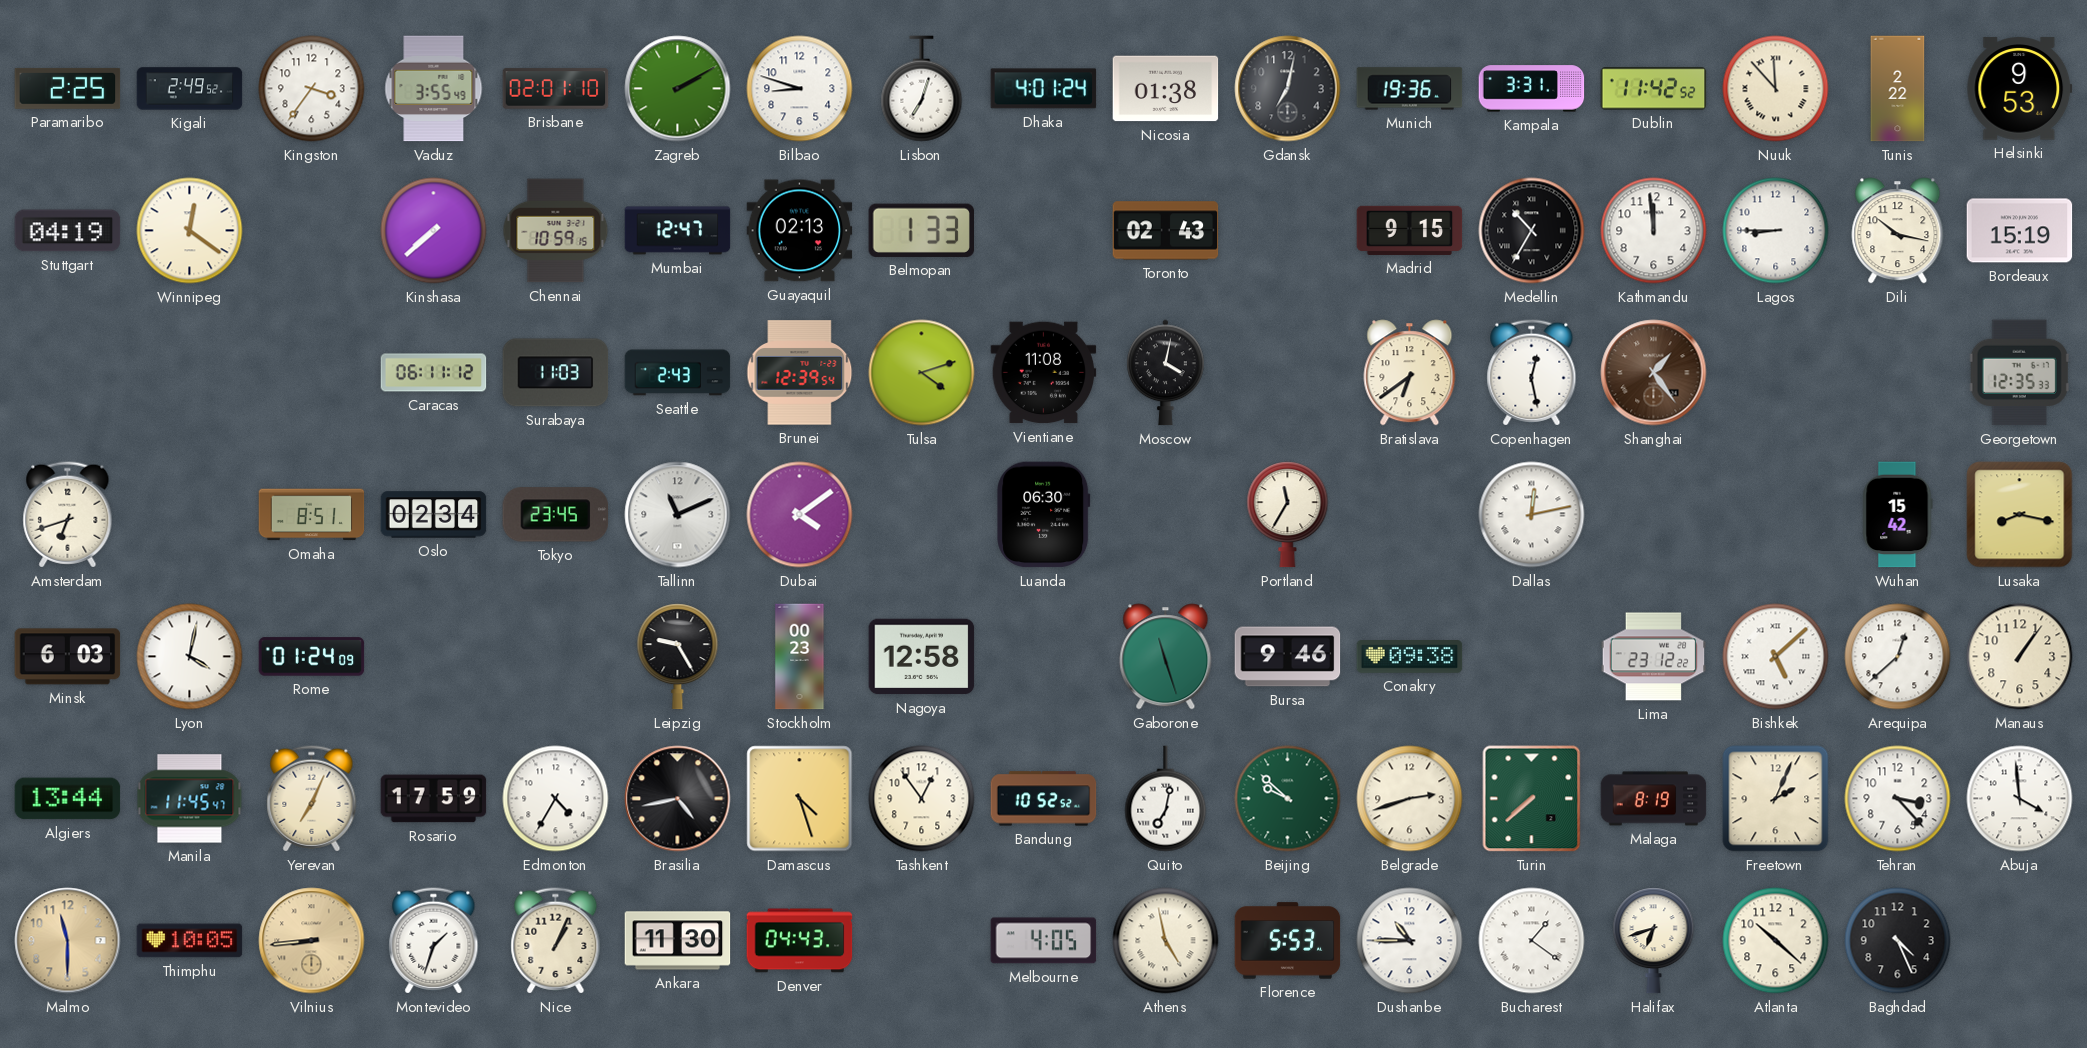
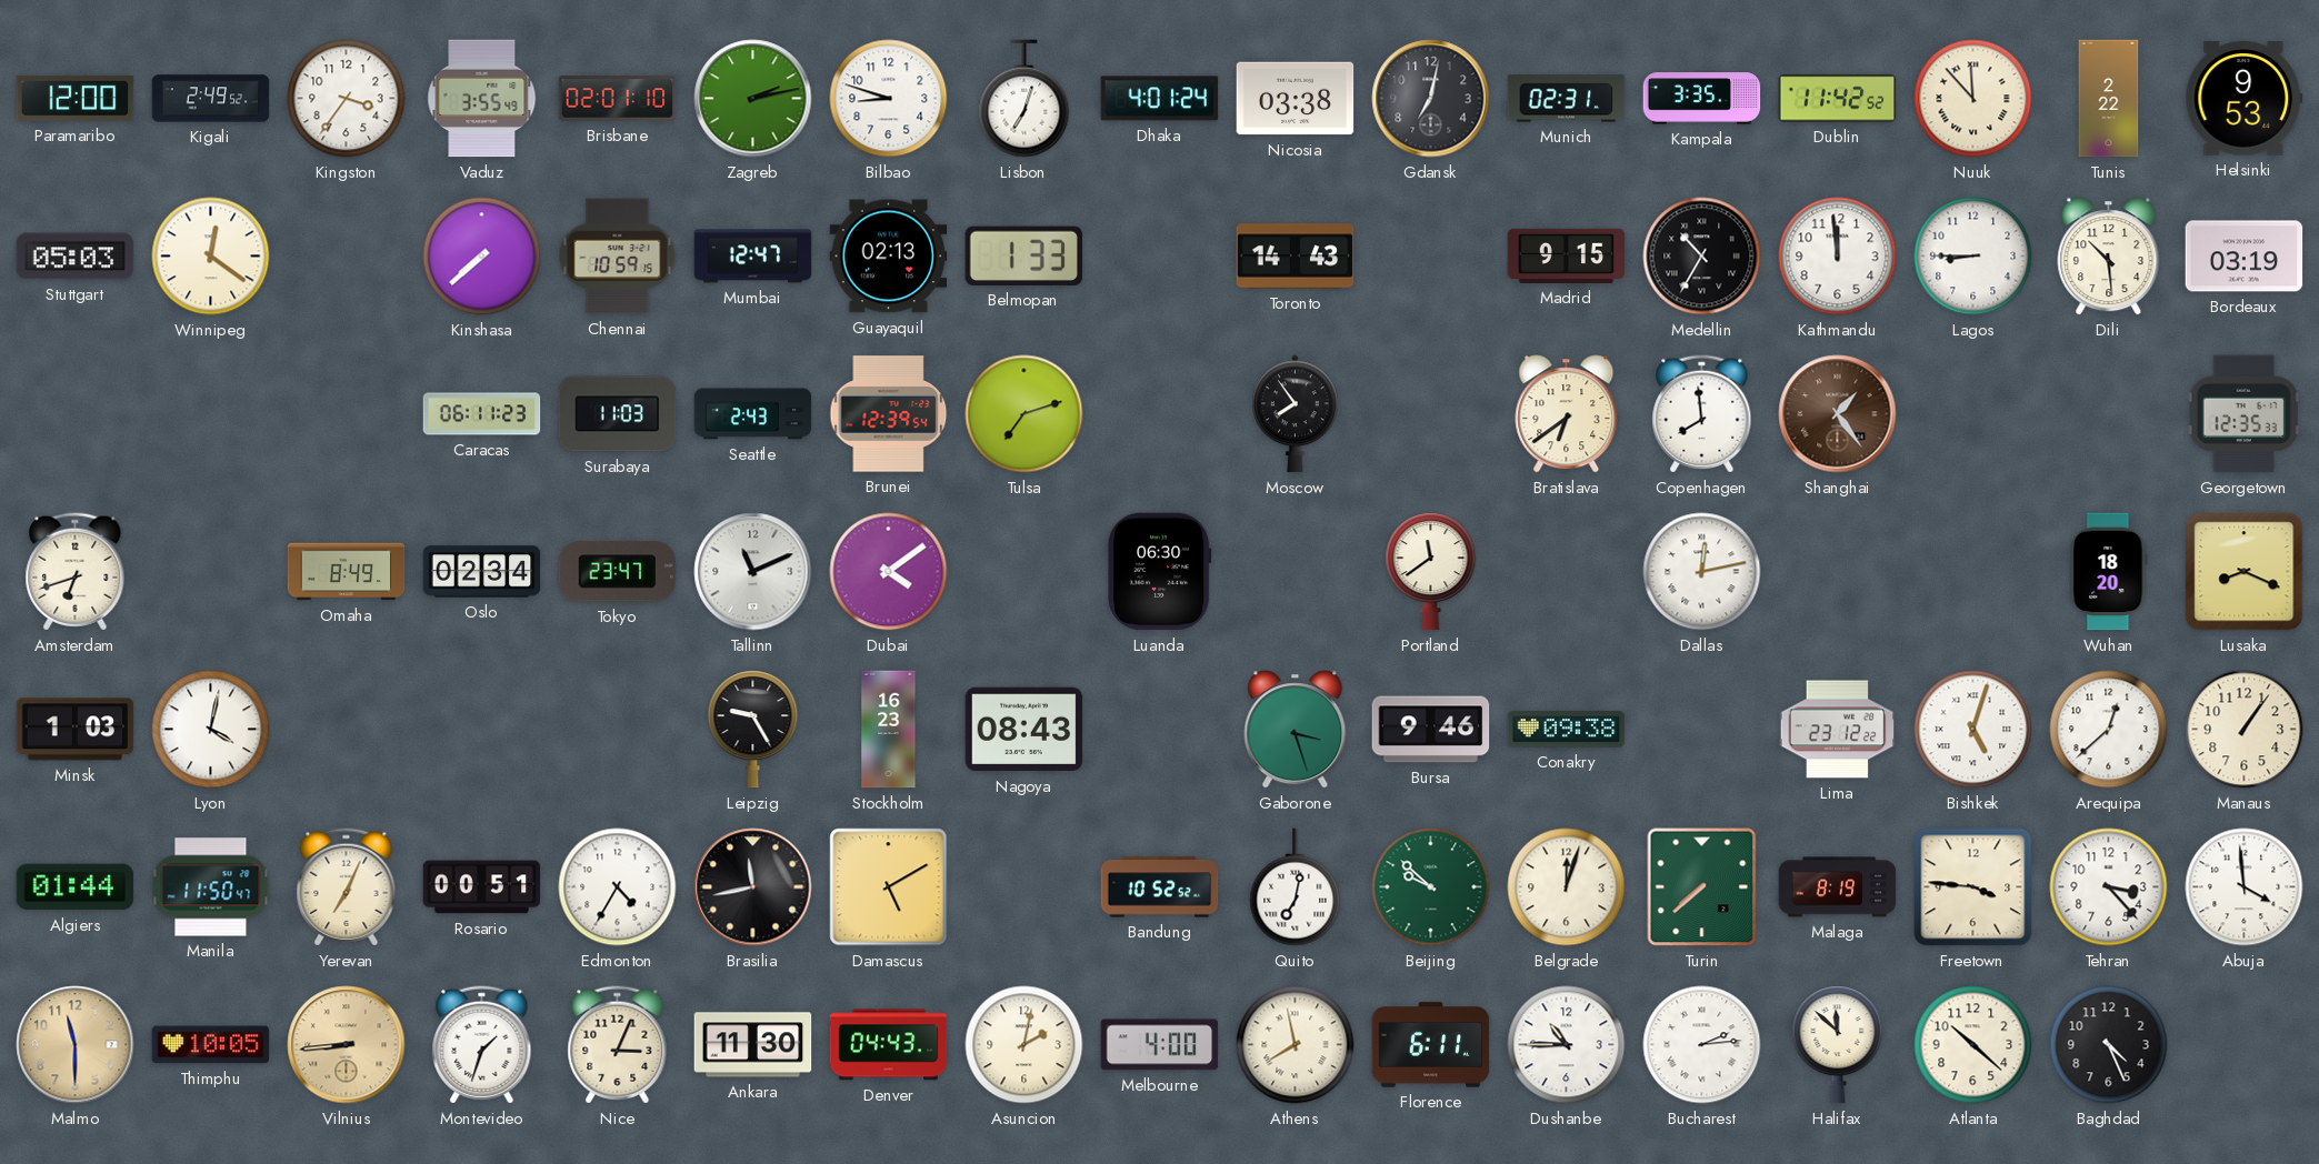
Paramaribo: 2:25 -> 12:00
Zagreb: 2:10 -> 2:13
Nicosia: 01:38 -> 03:38
Munich: 19:36 -> 02:31
Kampala: 3:31 -> 3:35
Stuttgart: 04:19 -> 05:03
Toronto: 02:43 -> 14:43
Dili: 10:17 -> 10:29
Bordeaux: 15:19 -> 03:19
Caracas: 06:11:12 -> 06:11:23
Tulsa: 4:12 -> 7:12
Vientiane: 11:08 -> none
Moscow: 4:02 -> 7:54
Copenhagen: 12:28 -> 7:59
Omaha: 8:51 -> 8:49
Tokyo: 23:45 -> 23:47
Portland: 11:35 -> 11:39
Wuhan: 15:42 -> 18:20
Lusaka: 8:17 -> 8:19
Minsk: 6:03 -> 1:03
Rome: 01:24 -> none
Stockholm: 00:23 -> 16:23
Nagoya: 12:58 -> 08:43
Gaborone: 11:27 -> 3:27
Bishkek: 5:08 -> 5:03
Algiers: 13:44 -> 01:44
Manila: 11:45 -> 11:50
Rosario: 17:59 -> 00:51
Brasilia: 4:43 -> 11:43
Damascus: 4:27 -> 5:10
Tashkent: 12:54 -> none
Belgrade: 2:42 -> 12:03
Freetown: 2:04 -> 3:46
Nice: 1:04 -> 3:04
Asuncion: none -> 2:02
Melbourne: 4:05 -> 4:00
Athens: 4:58 -> 7:58
Florence: 5:53 -> 6:11
Bucharest: 1:21 -> 2:14
Halifax: 6:42 -> 11:52
